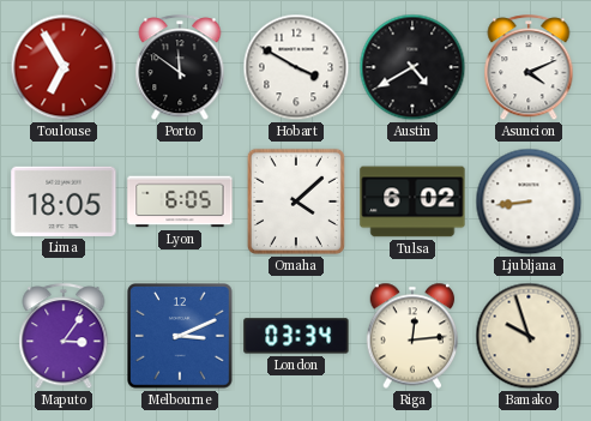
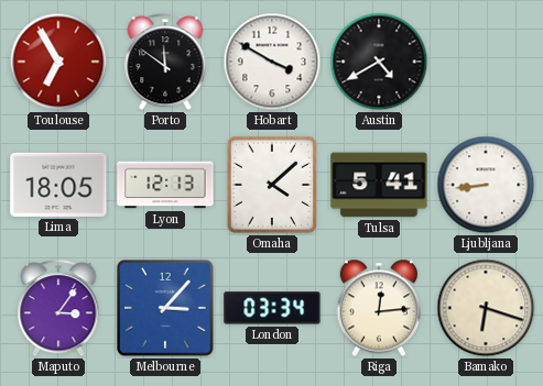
Asuncion: 4:11 -> none
Lyon: 6:05 -> 12:13
Tulsa: 6:02 -> 5:41
Melbourne: 3:11 -> 3:07
Bamako: 9:57 -> 6:18
